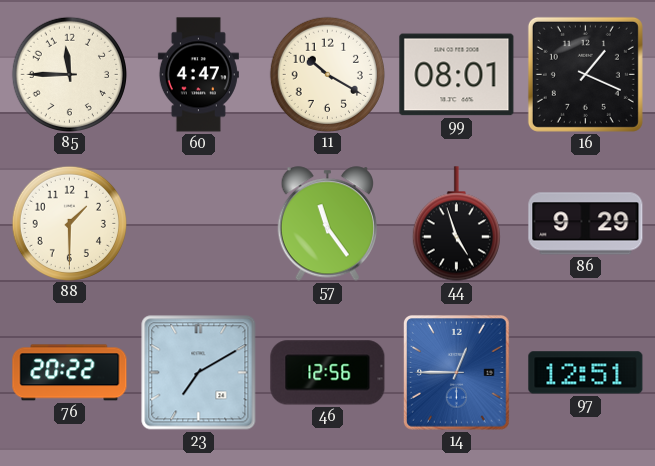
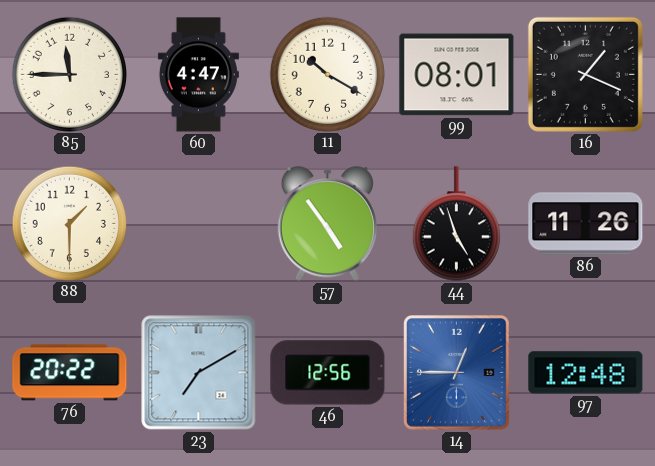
57: 11:24 -> 4:54
86: 9:29 -> 11:26
97: 12:51 -> 12:48
